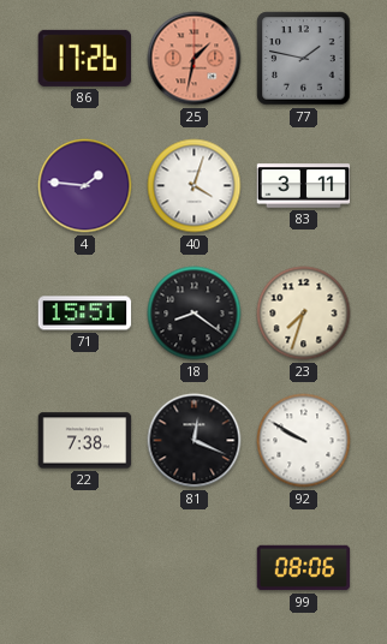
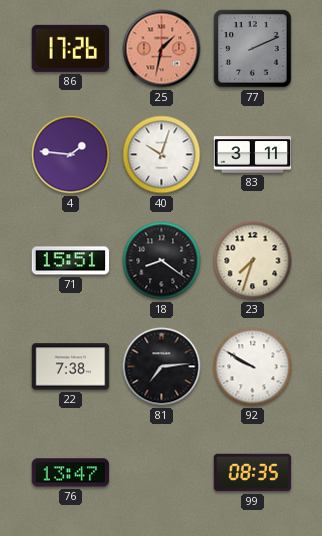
77: 1:47 -> 2:11
40: 4:03 -> 10:03
81: 12:19 -> 7:14
76: none -> 13:47
99: 08:06 -> 08:35
